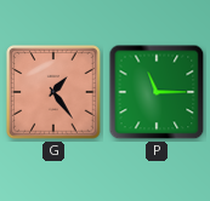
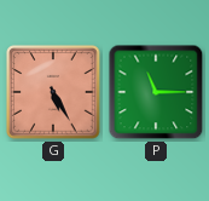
G: 1:24 -> 5:25
